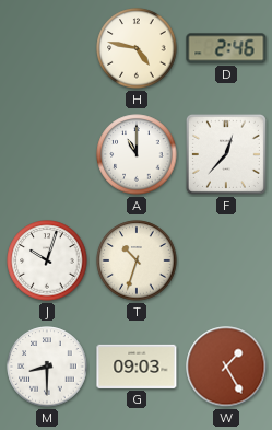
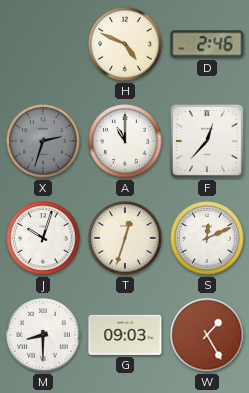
H: 4:47 -> 4:49
X: none -> 2:33
T: 10:33 -> 12:33
S: none -> 12:11
